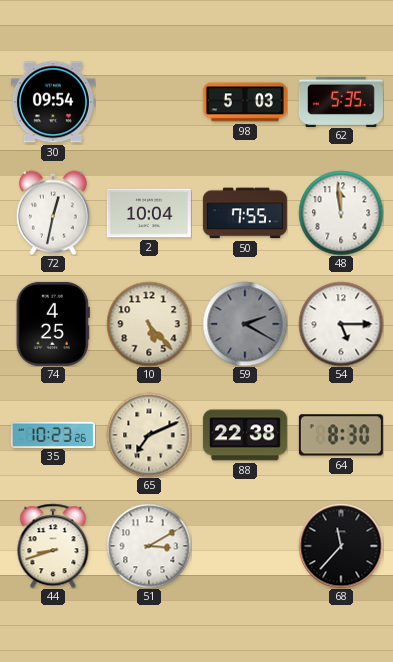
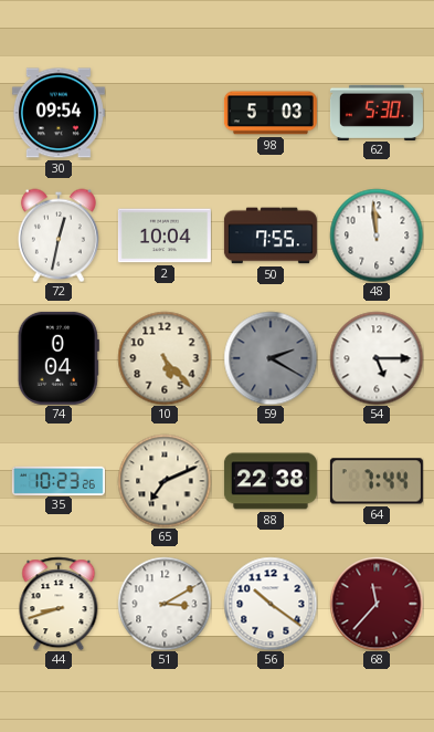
62: 5:35 -> 5:30
74: 4:25 -> 0:04
64: 8:30 -> 7:44
56: none -> 10:21
68 dial: black -> burgundy
